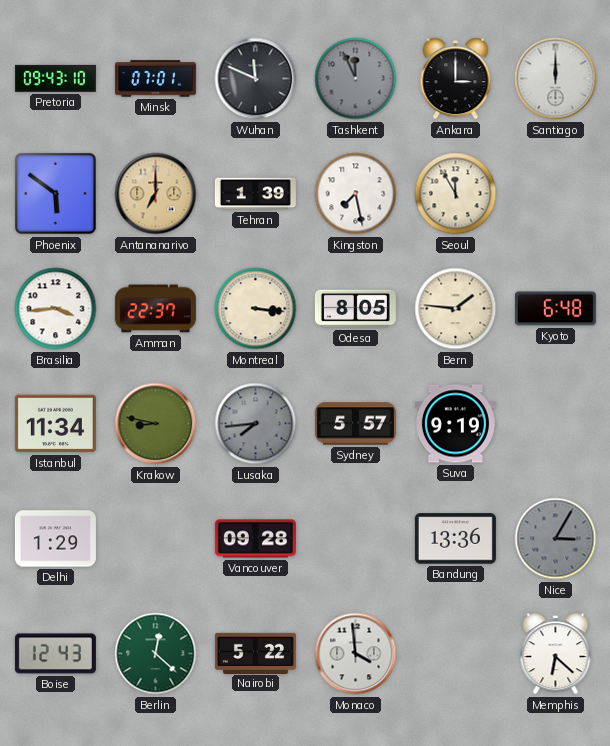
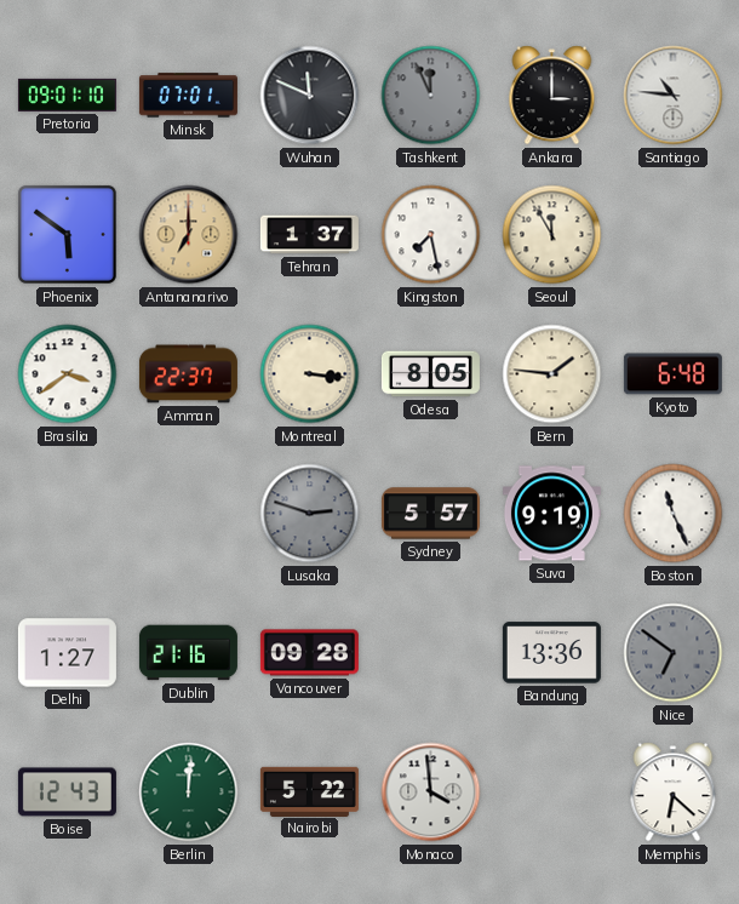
Pretoria: 09:43 -> 09:01
Santiago: 12:00 -> 10:46
Tehran: 1:39 -> 1:37
Brasilia: 3:44 -> 3:39
Istanbul: 11:34 -> none
Krakow: 8:47 -> none
Lusaka: 7:44 -> 2:48
Boston: none -> 11:26
Delhi: 1:29 -> 1:27
Dublin: none -> 21:16
Nice: 3:05 -> 6:51
Berlin: 12:22 -> 12:01
